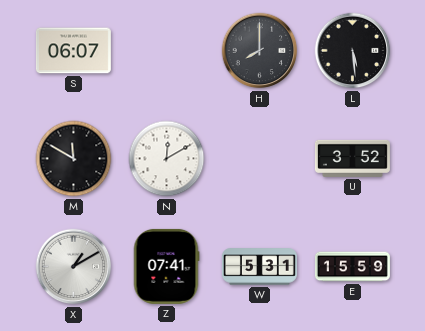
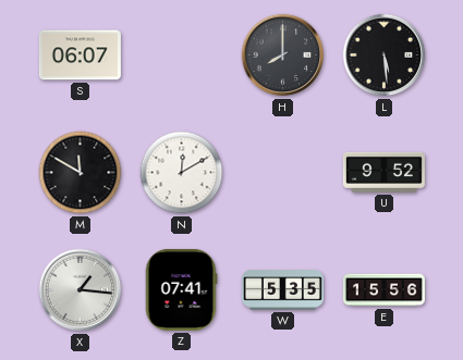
U: 3:52 -> 9:52
X: 1:10 -> 1:16
W: 5:31 -> 5:35
E: 15:59 -> 15:56
